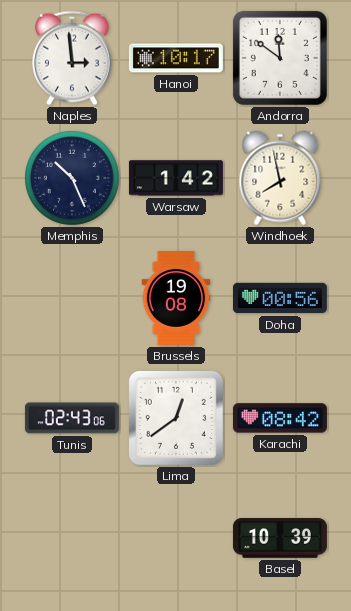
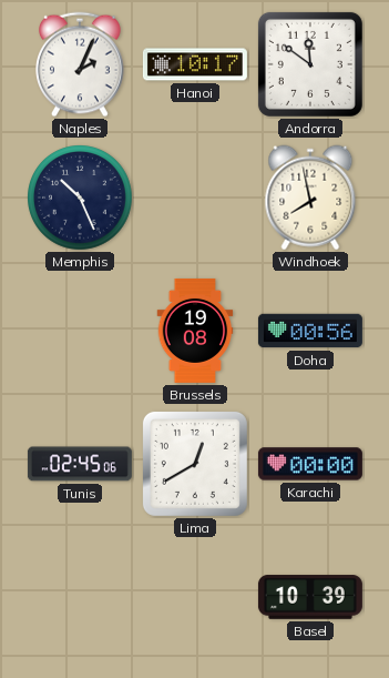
Naples: 2:59 -> 2:04
Warsaw: 1:42 -> none
Tunis: 02:43 -> 02:45
Lima: 12:39 -> 12:40
Karachi: 08:42 -> 00:00
